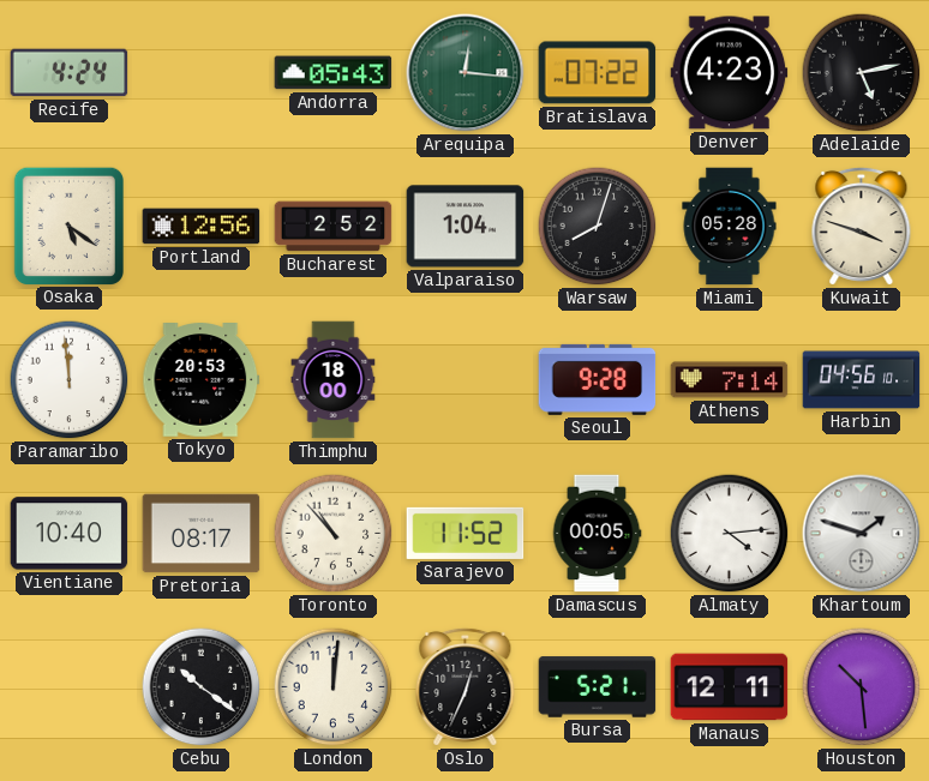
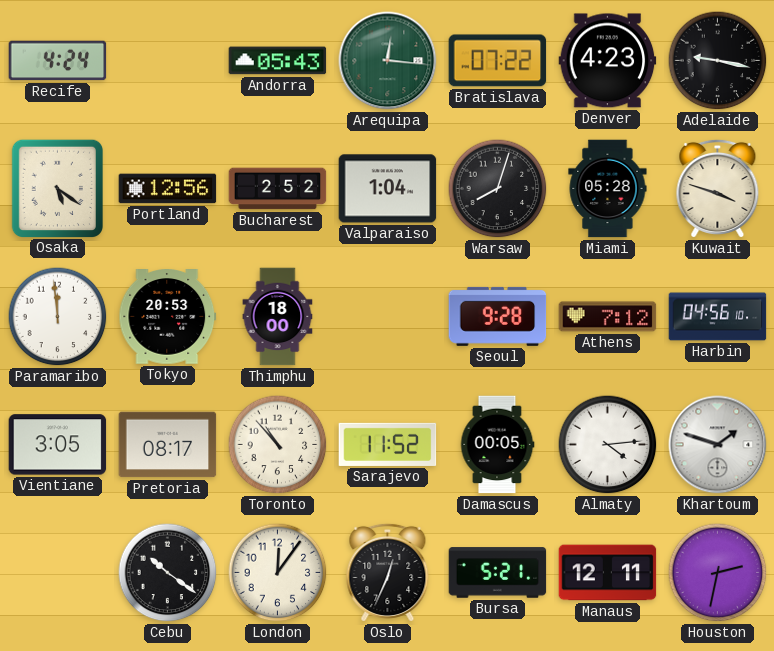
Adelaide: 5:13 -> 9:17
Athens: 7:14 -> 7:12
Vientiane: 10:40 -> 3:05
London: 12:01 -> 12:06
Houston: 10:29 -> 2:32
